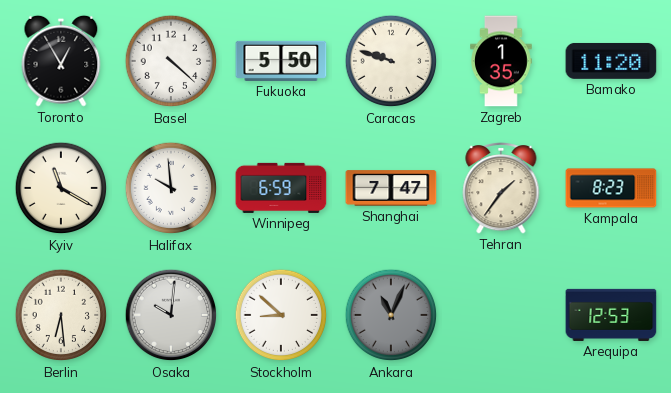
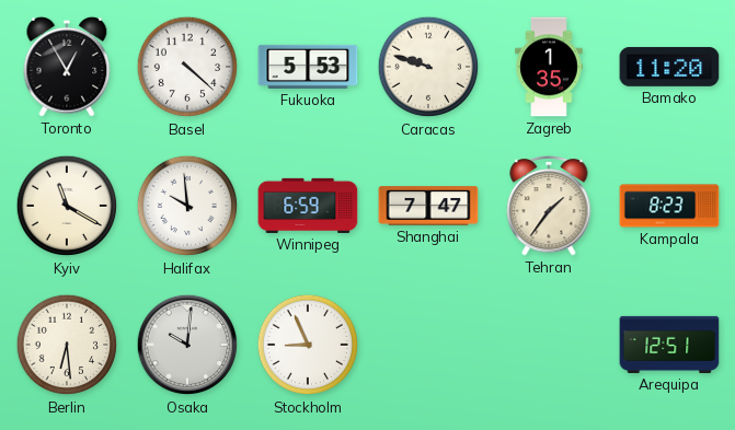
Fukuoka: 5:50 -> 5:53
Stockholm: 8:52 -> 8:56
Ankara: 11:04 -> none
Arequipa: 12:53 -> 12:51
